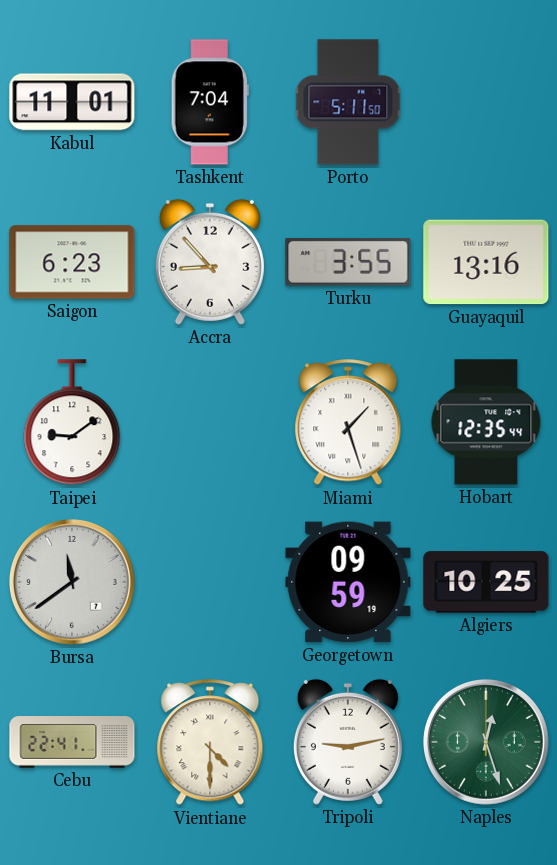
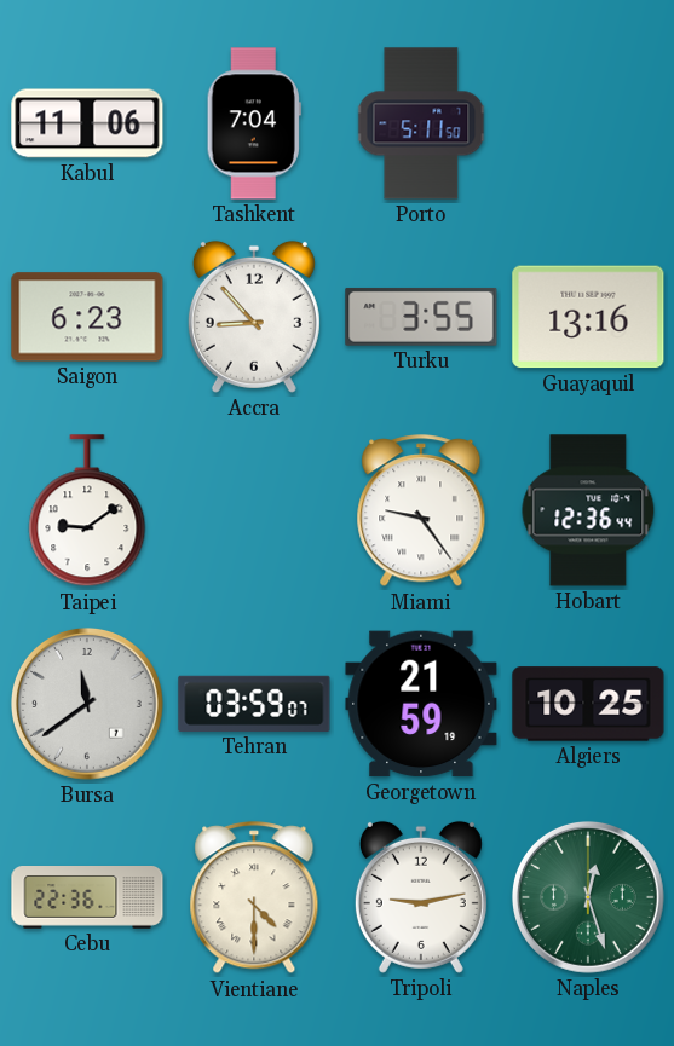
Kabul: 11:01 -> 11:06
Miami: 1:27 -> 9:24
Hobart: 12:35 -> 12:36
Tehran: none -> 03:59
Georgetown: 09:59 -> 21:59
Cebu: 22:41 -> 22:36
